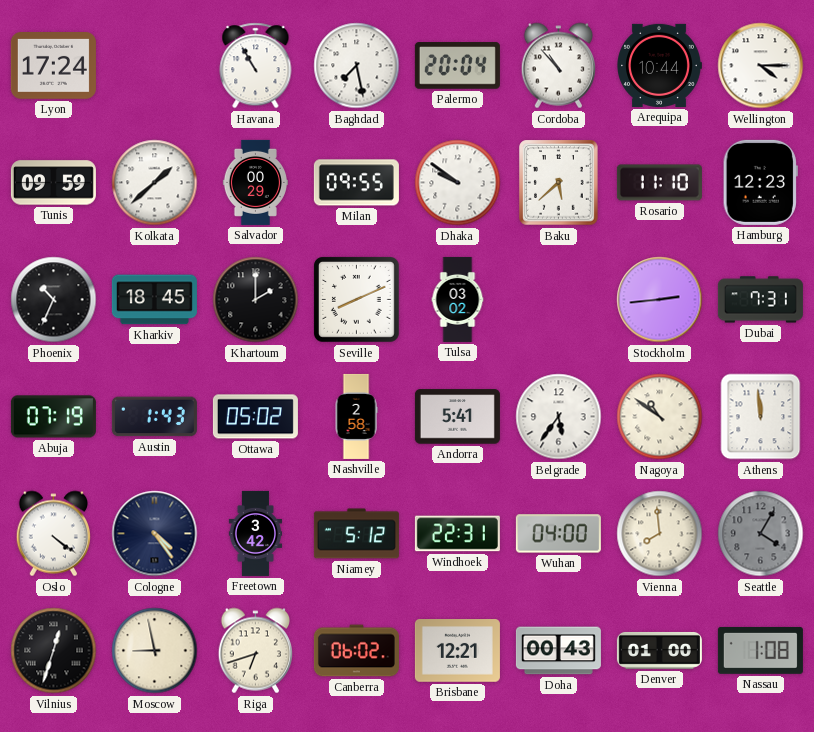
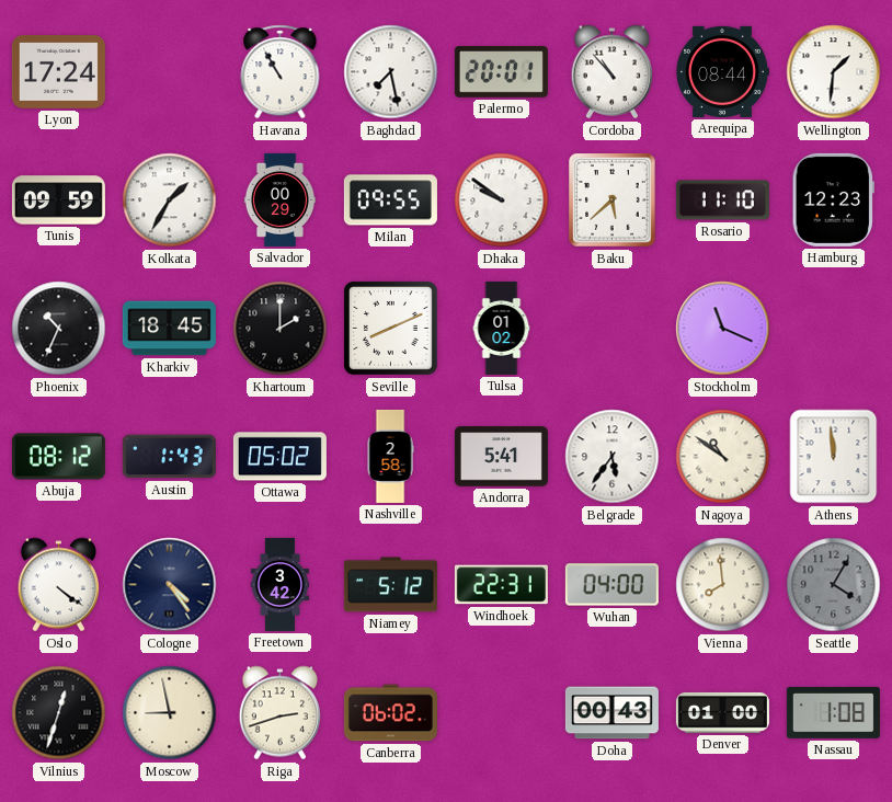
Palermo: 20:04 -> 20:01
Arequipa: 10:44 -> 08:44
Wellington: 4:15 -> 1:31
Kolkata: 1:38 -> 1:35
Tulsa: 03:02 -> 01:02
Stockholm: 2:44 -> 11:19
Dubai: 7:31 -> none
Abuja: 07:19 -> 08:12
Riga: 6:42 -> 2:42
Brisbane: 12:21 -> none
